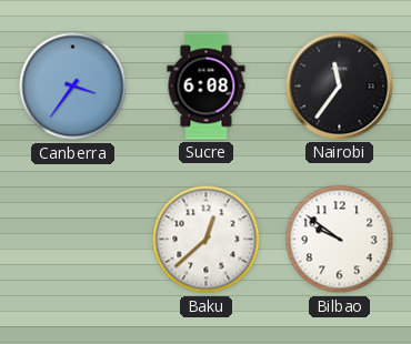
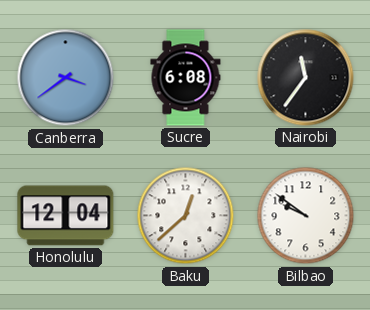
Canberra: 3:36 -> 3:39
Honolulu: none -> 12:04
